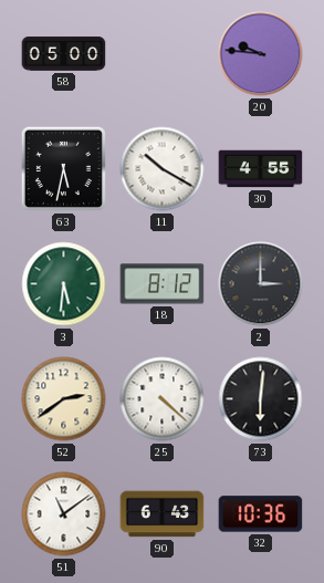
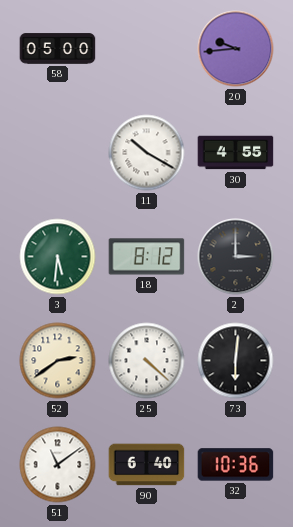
20: 9:46 -> 9:44
63: 5:32 -> none
90: 6:43 -> 6:40
